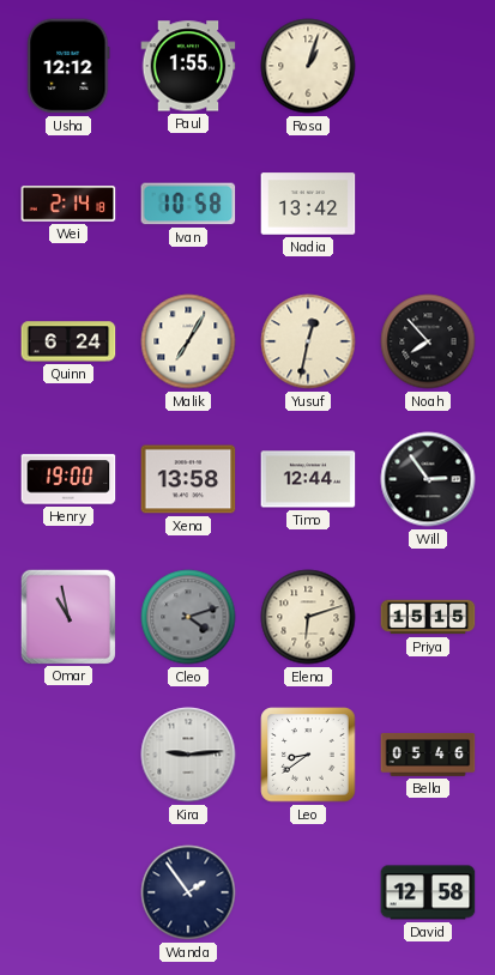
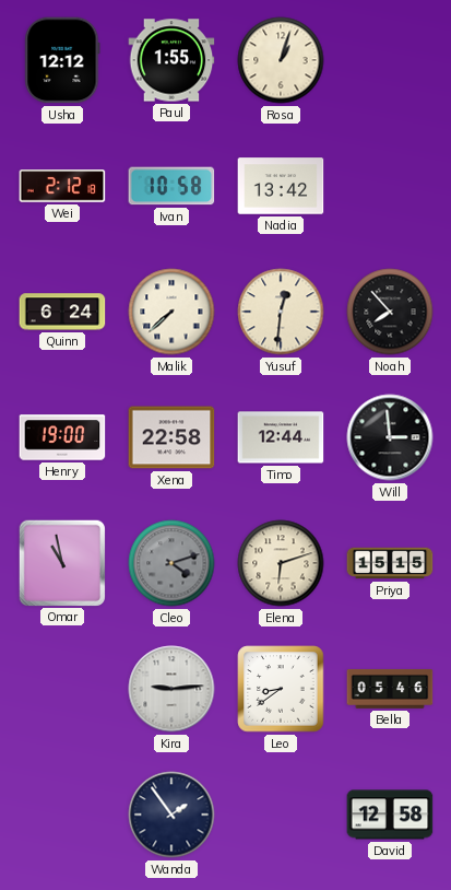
Wei: 2:14 -> 2:12
Malik: 7:05 -> 7:38
Yusuf: 12:32 -> 12:31
Xena: 13:58 -> 22:58
Will: 2:54 -> 2:59
